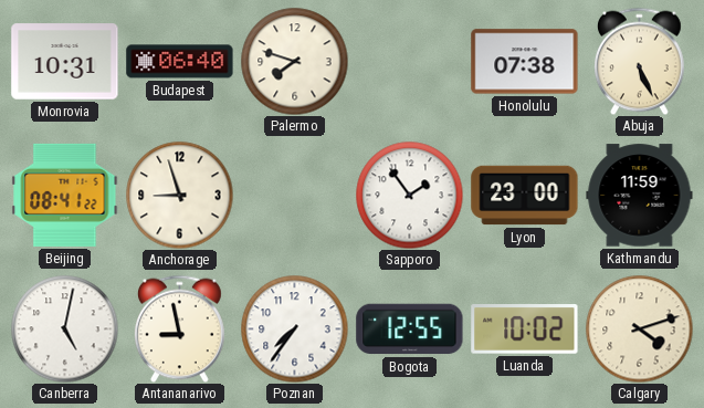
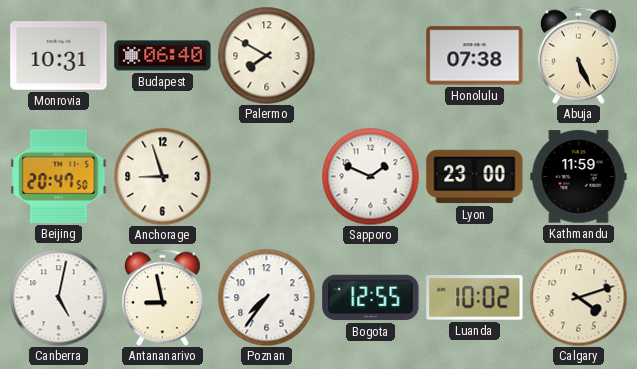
Palermo: 7:48 -> 7:50
Beijing: 08:41 -> 20:47
Sapporo: 1:54 -> 1:49
